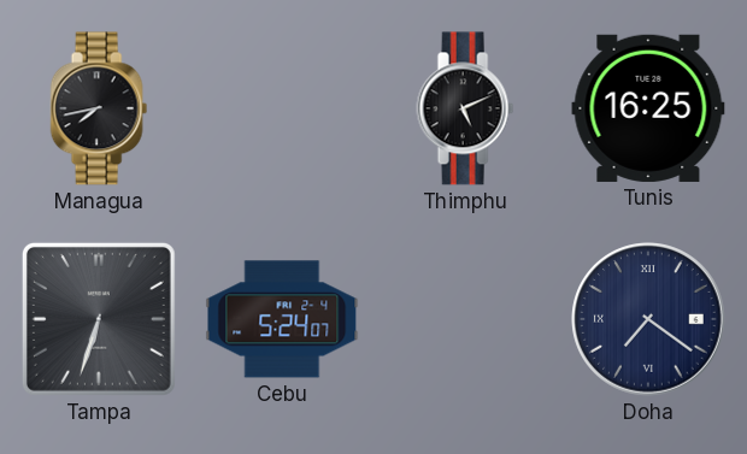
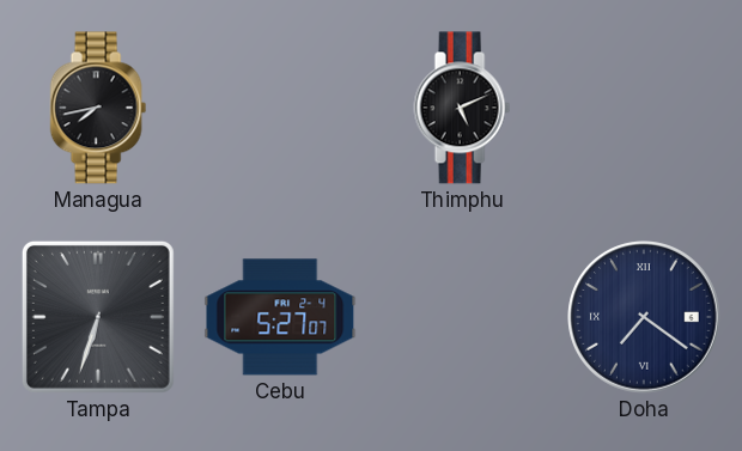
Tunis: 16:25 -> none
Cebu: 5:24 -> 5:27
